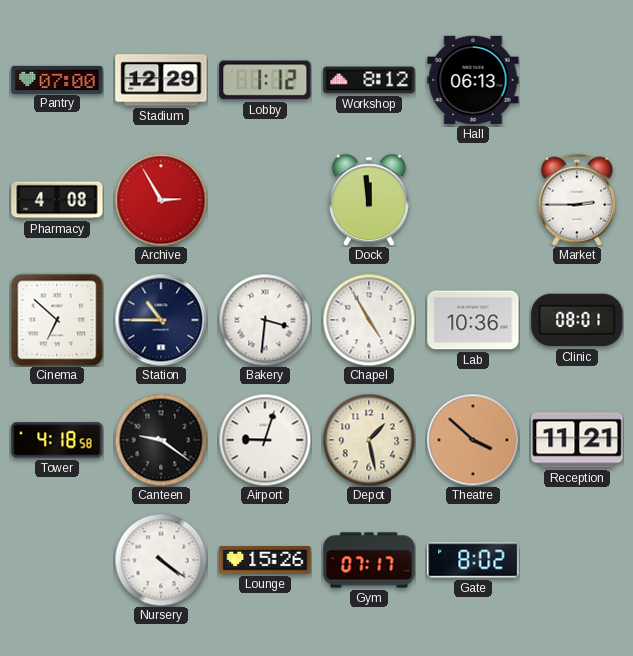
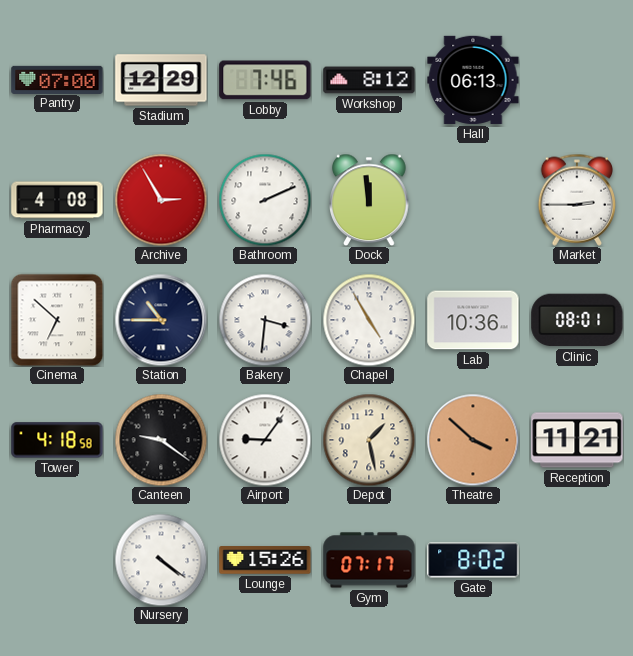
Lobby: 1:12 -> 7:46
Bathroom: none -> 2:11
Airport: 9:03 -> 9:06
